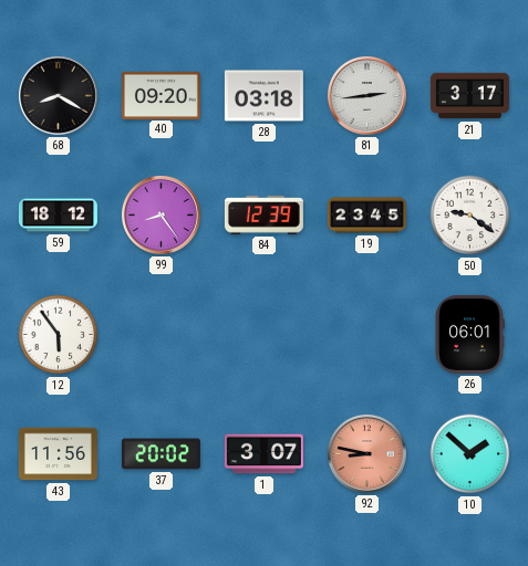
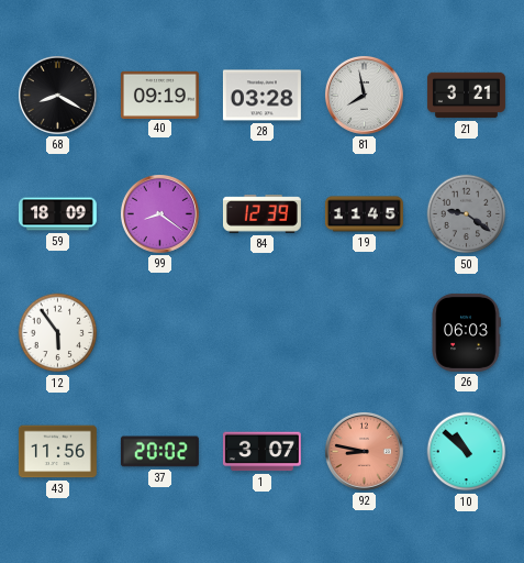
40: 09:20 -> 09:19
28: 03:18 -> 03:28
81: 2:44 -> 7:58
21: 3:17 -> 3:21
59: 18:12 -> 18:09
99: 8:24 -> 8:21
19: 23:45 -> 11:45
50 dial: white -> grey
26: 06:01 -> 06:03
10: 1:52 -> 10:52
